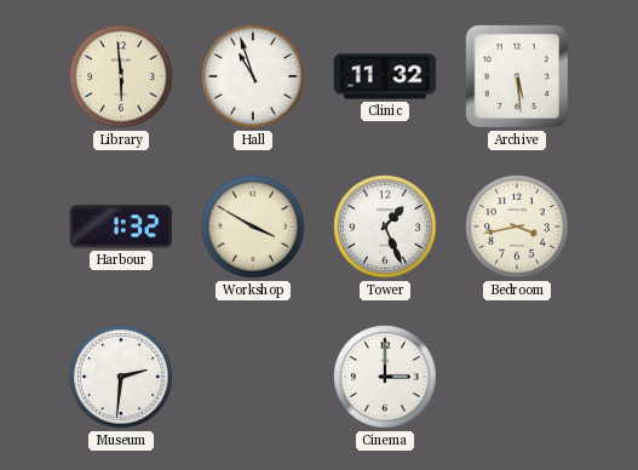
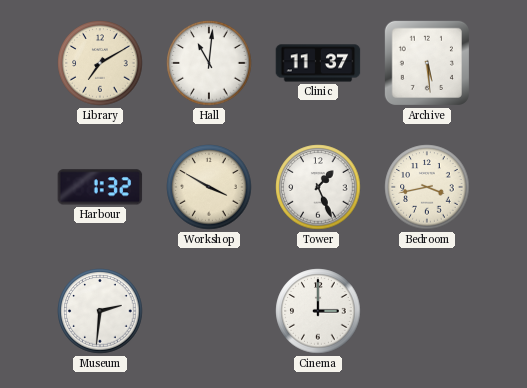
Library: 5:59 -> 7:10
Hall: 10:57 -> 11:01
Clinic: 11:32 -> 11:37
